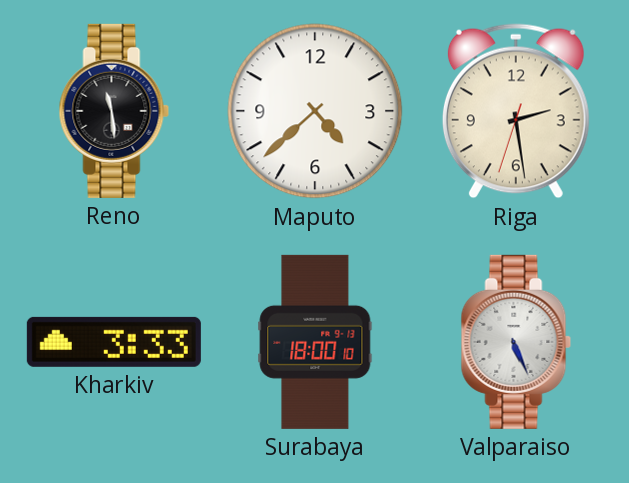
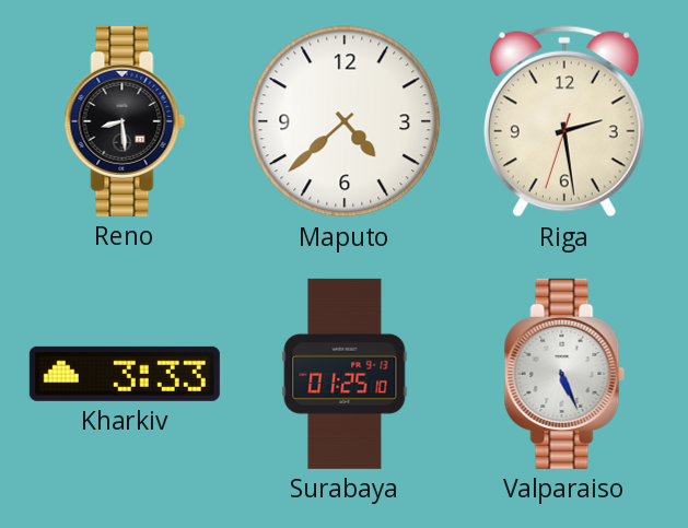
Reno: 11:29 -> 8:29
Surabaya: 18:00 -> 01:25
